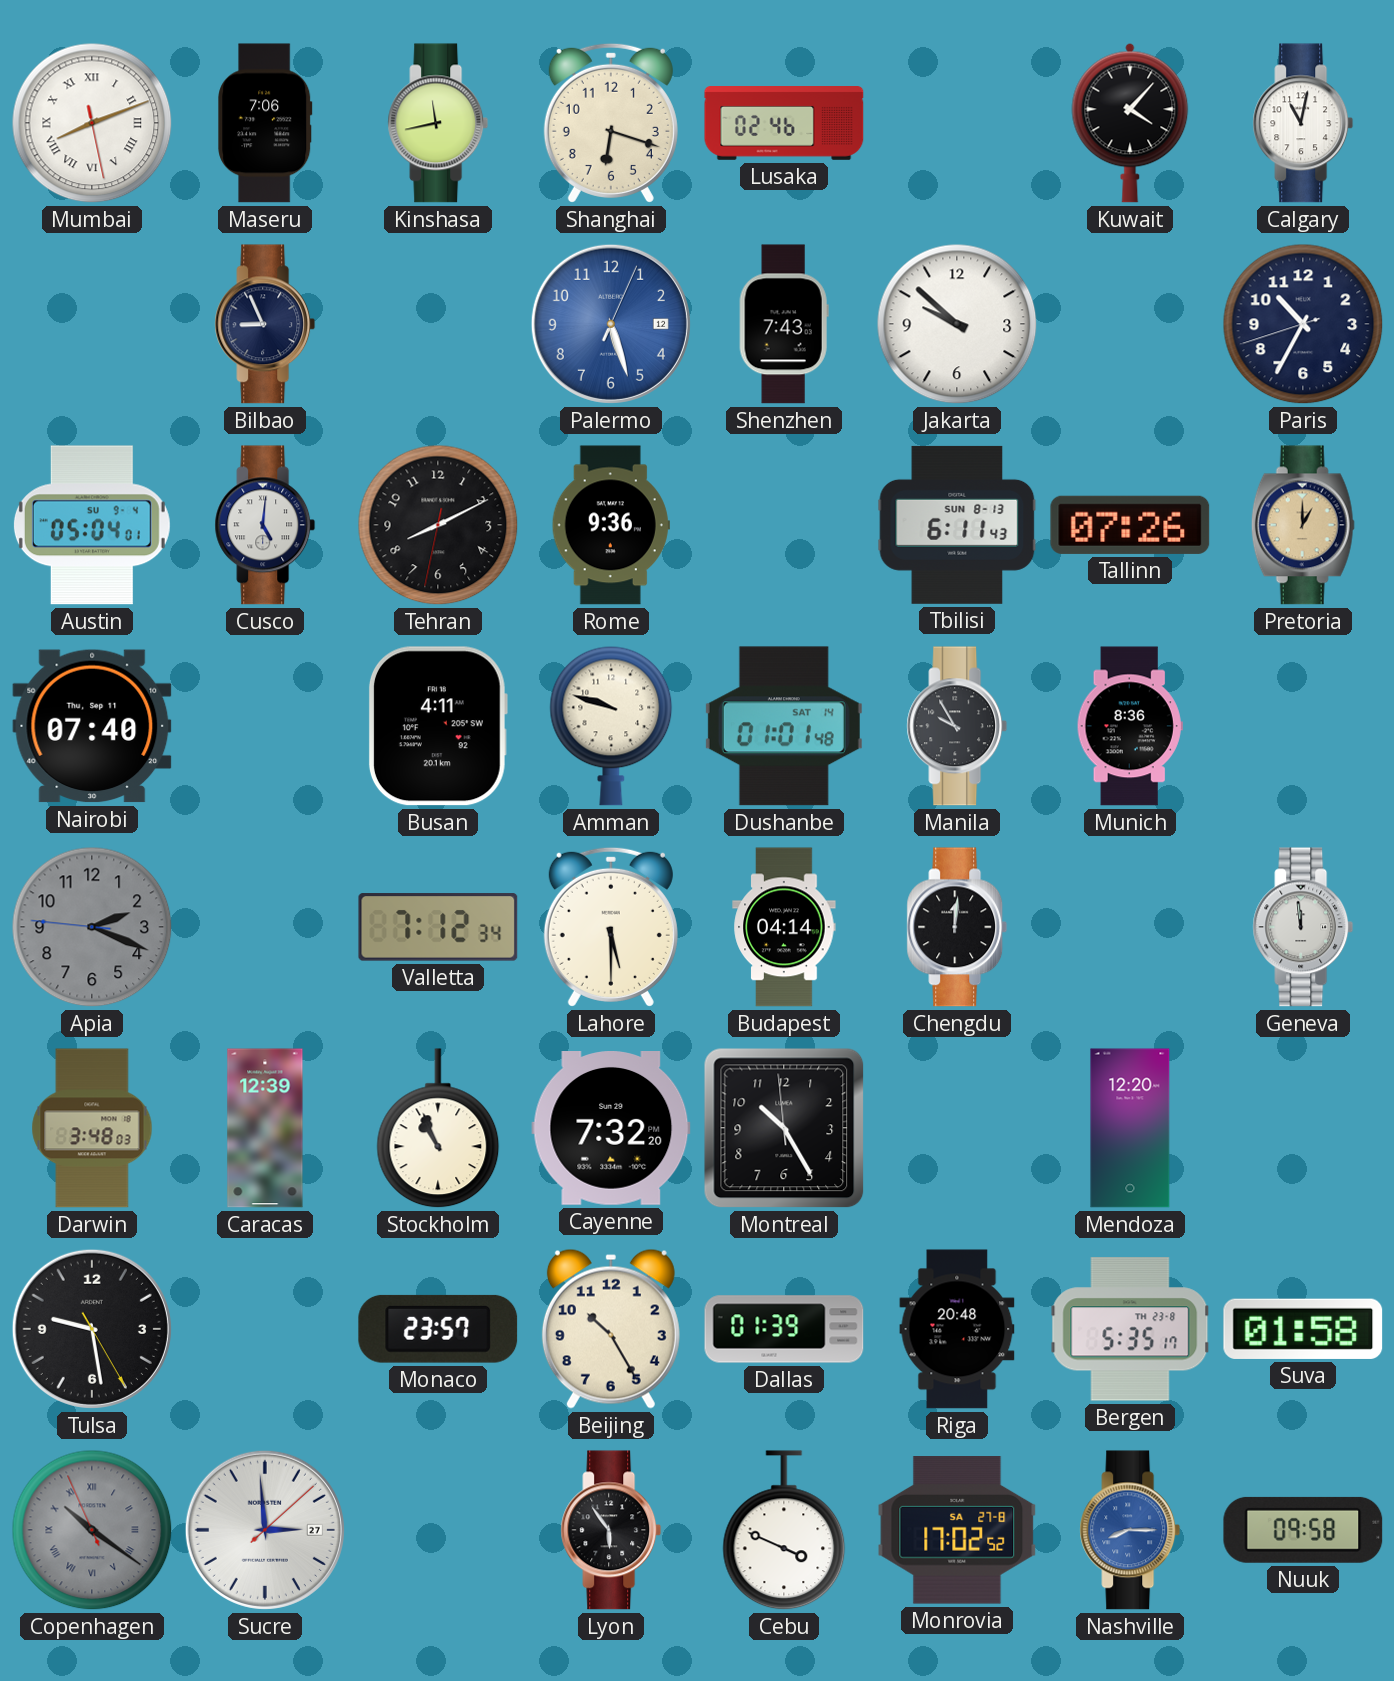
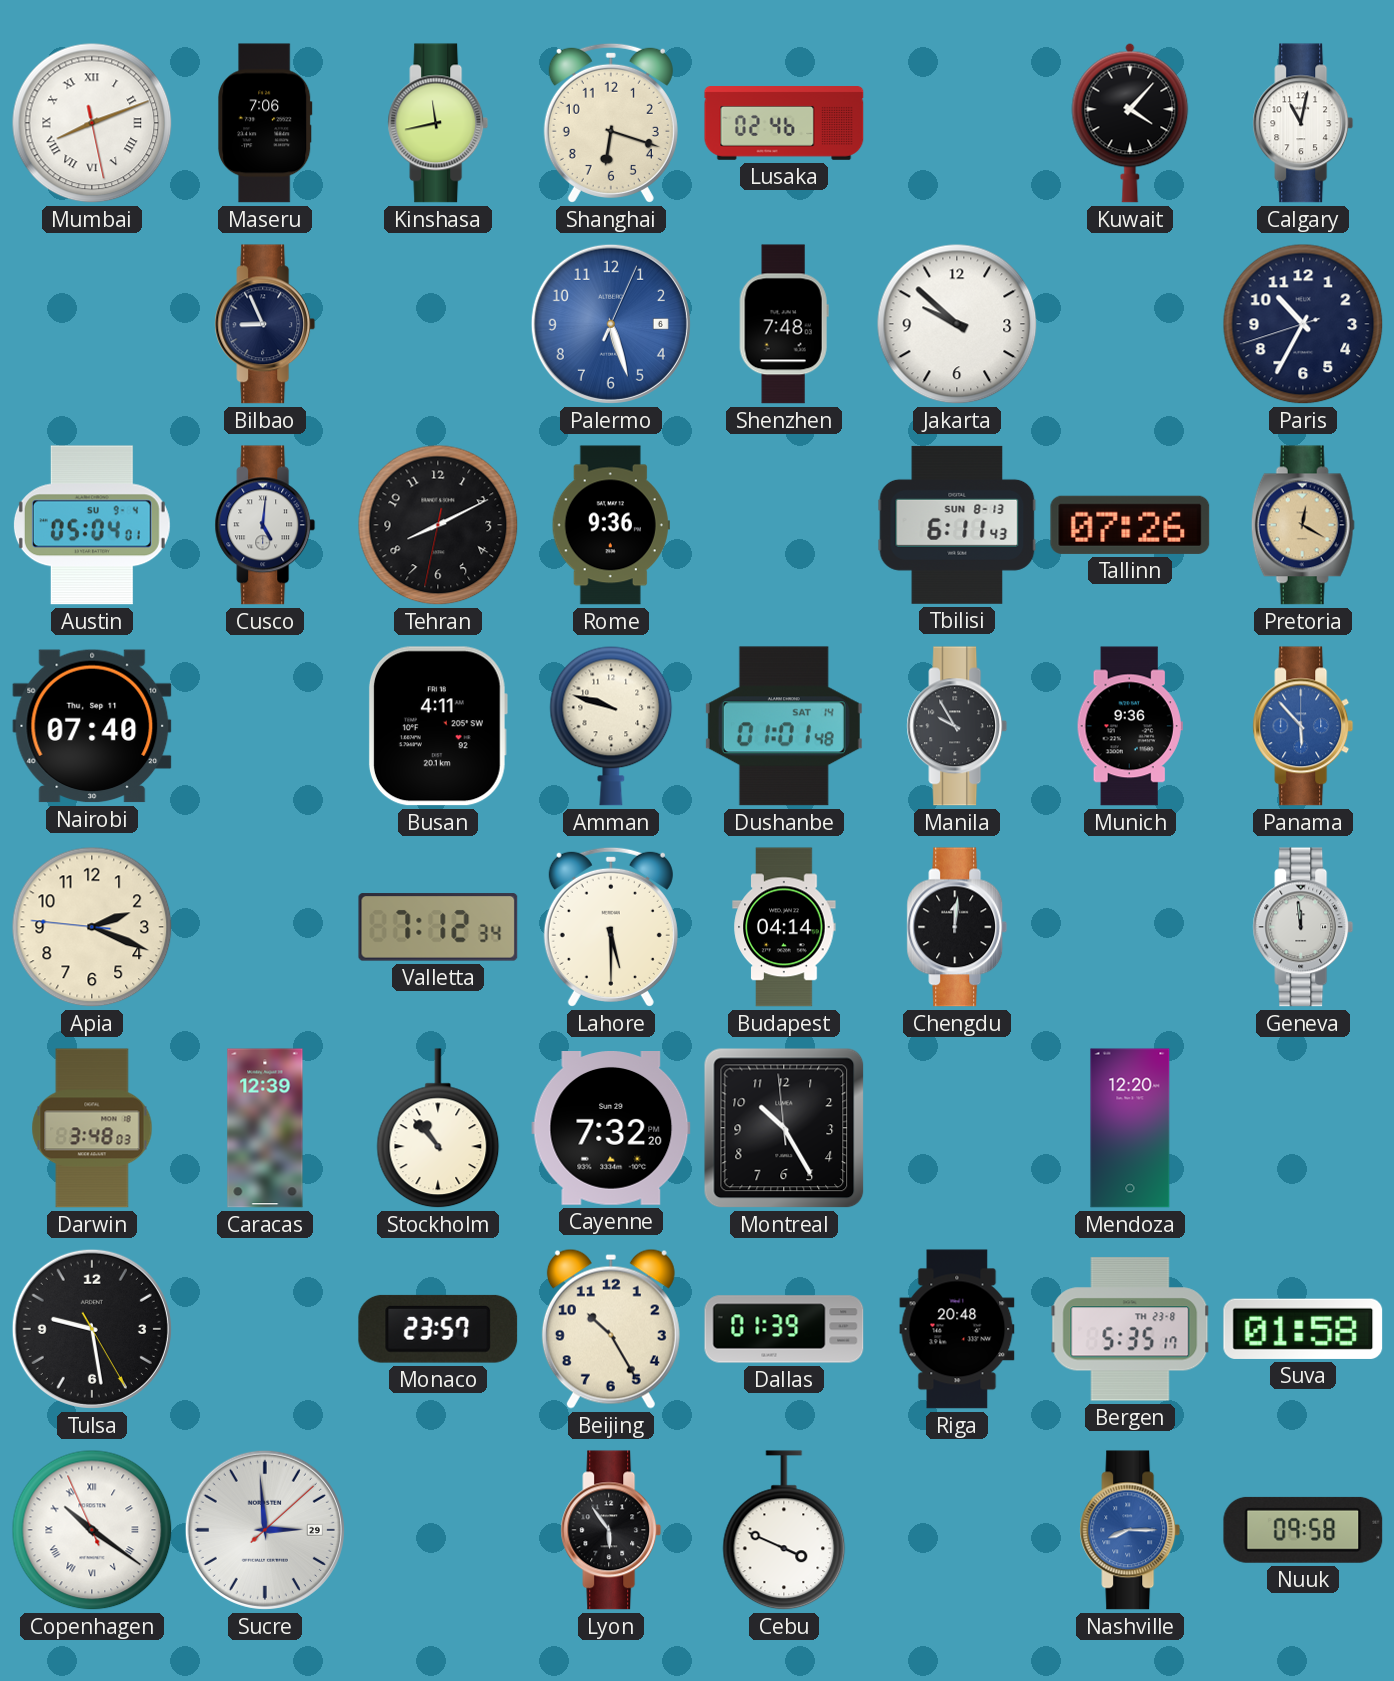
Palermo date: 12 -> 6
Shenzhen: 7:43 -> 7:48
Pretoria: 1:00 -> 12:20
Munich: 8:36 -> 9:36
Panama: none -> 5:53
Apia dial: grey -> cream
Stockholm: 10:56 -> 10:53
Copenhagen dial: grey -> white
Sucre date: 27 -> 29
Monrovia: 17:02 -> none
